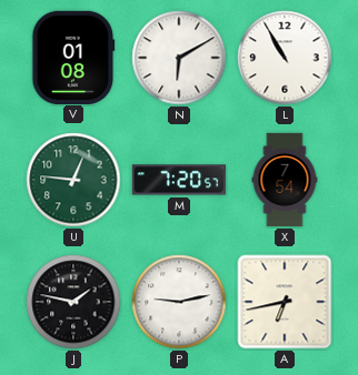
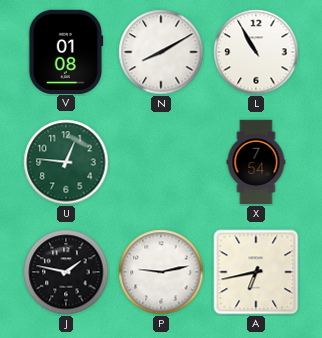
N: 6:10 -> 8:10
M: 7:20 -> none
